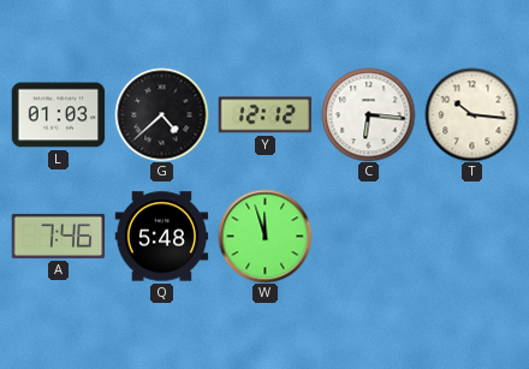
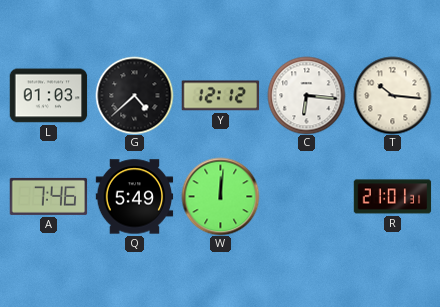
Q: 5:48 -> 5:49
W: 11:57 -> 12:01
R: none -> 21:01
